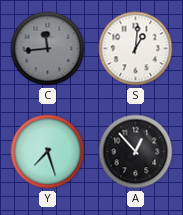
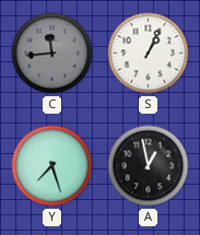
S: 1:01 -> 1:04
A: 12:53 -> 12:58
